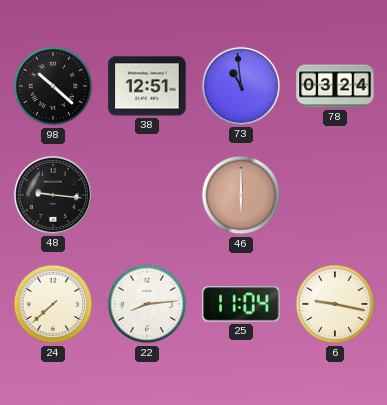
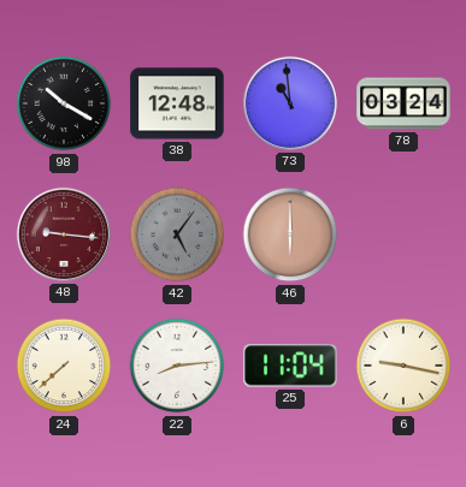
98: 10:22 -> 10:20
38: 12:51 -> 12:48
48 dial: black -> burgundy
42: none -> 5:06
